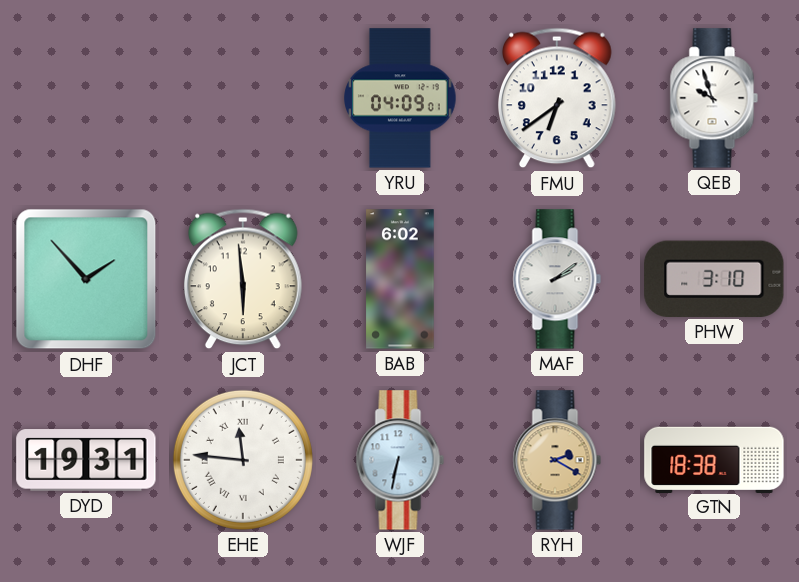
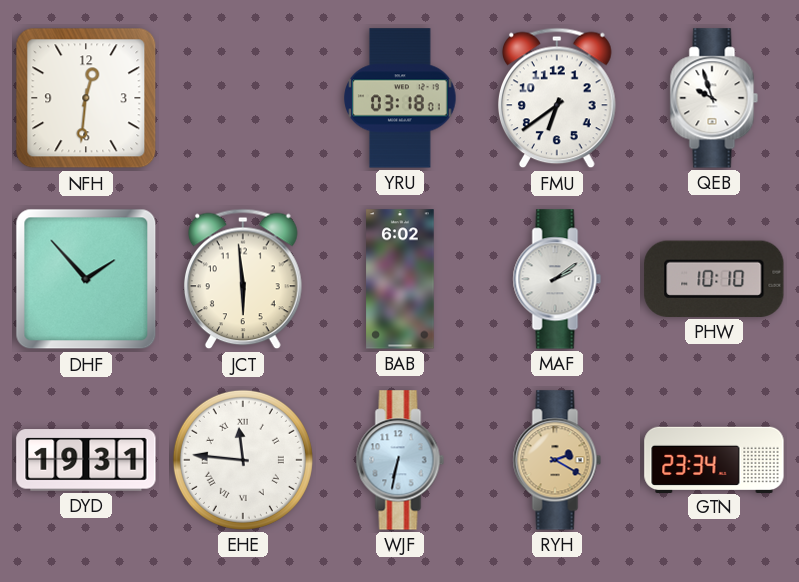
NFH: none -> 12:31
YRU: 04:09 -> 03:18
PHW: 3:10 -> 10:10
GTN: 18:38 -> 23:34
